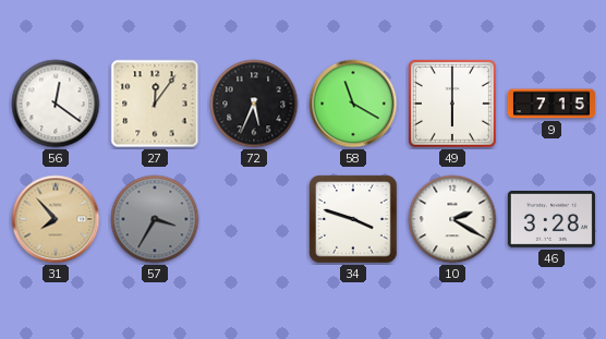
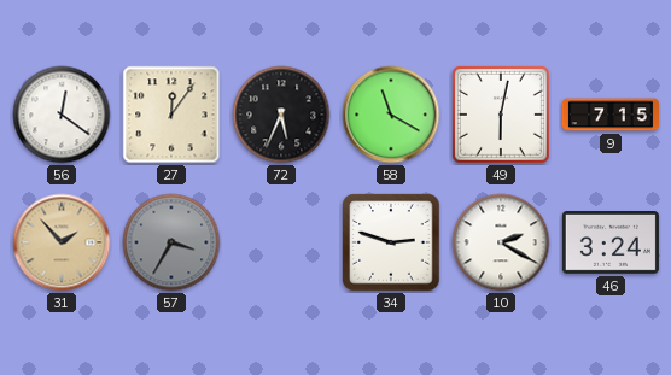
49: 6:00 -> 6:02
31: 7:53 -> 1:53
34: 3:48 -> 2:48
46: 3:28 -> 3:24
